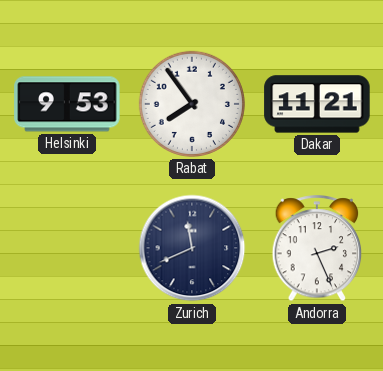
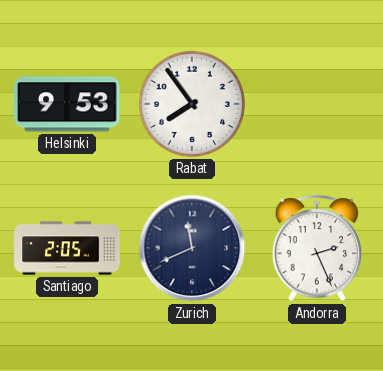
Dakar: 11:21 -> none
Santiago: none -> 2:05
